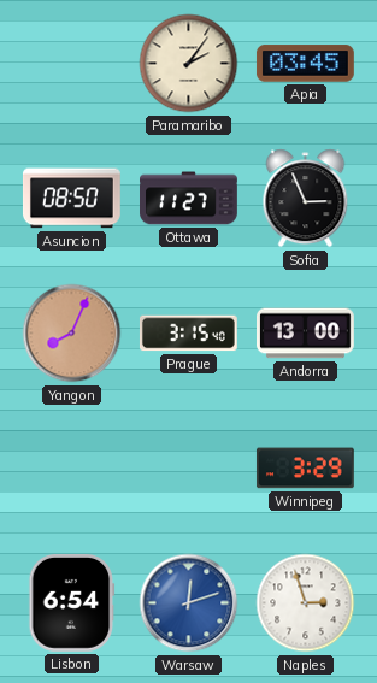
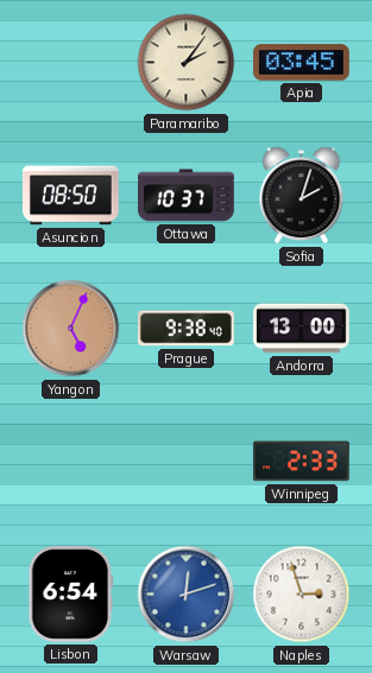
Ottawa: 11:27 -> 10:37
Sofia: 2:56 -> 2:03
Yangon: 8:04 -> 5:04
Prague: 3:15 -> 9:38
Winnipeg: 3:29 -> 2:33
